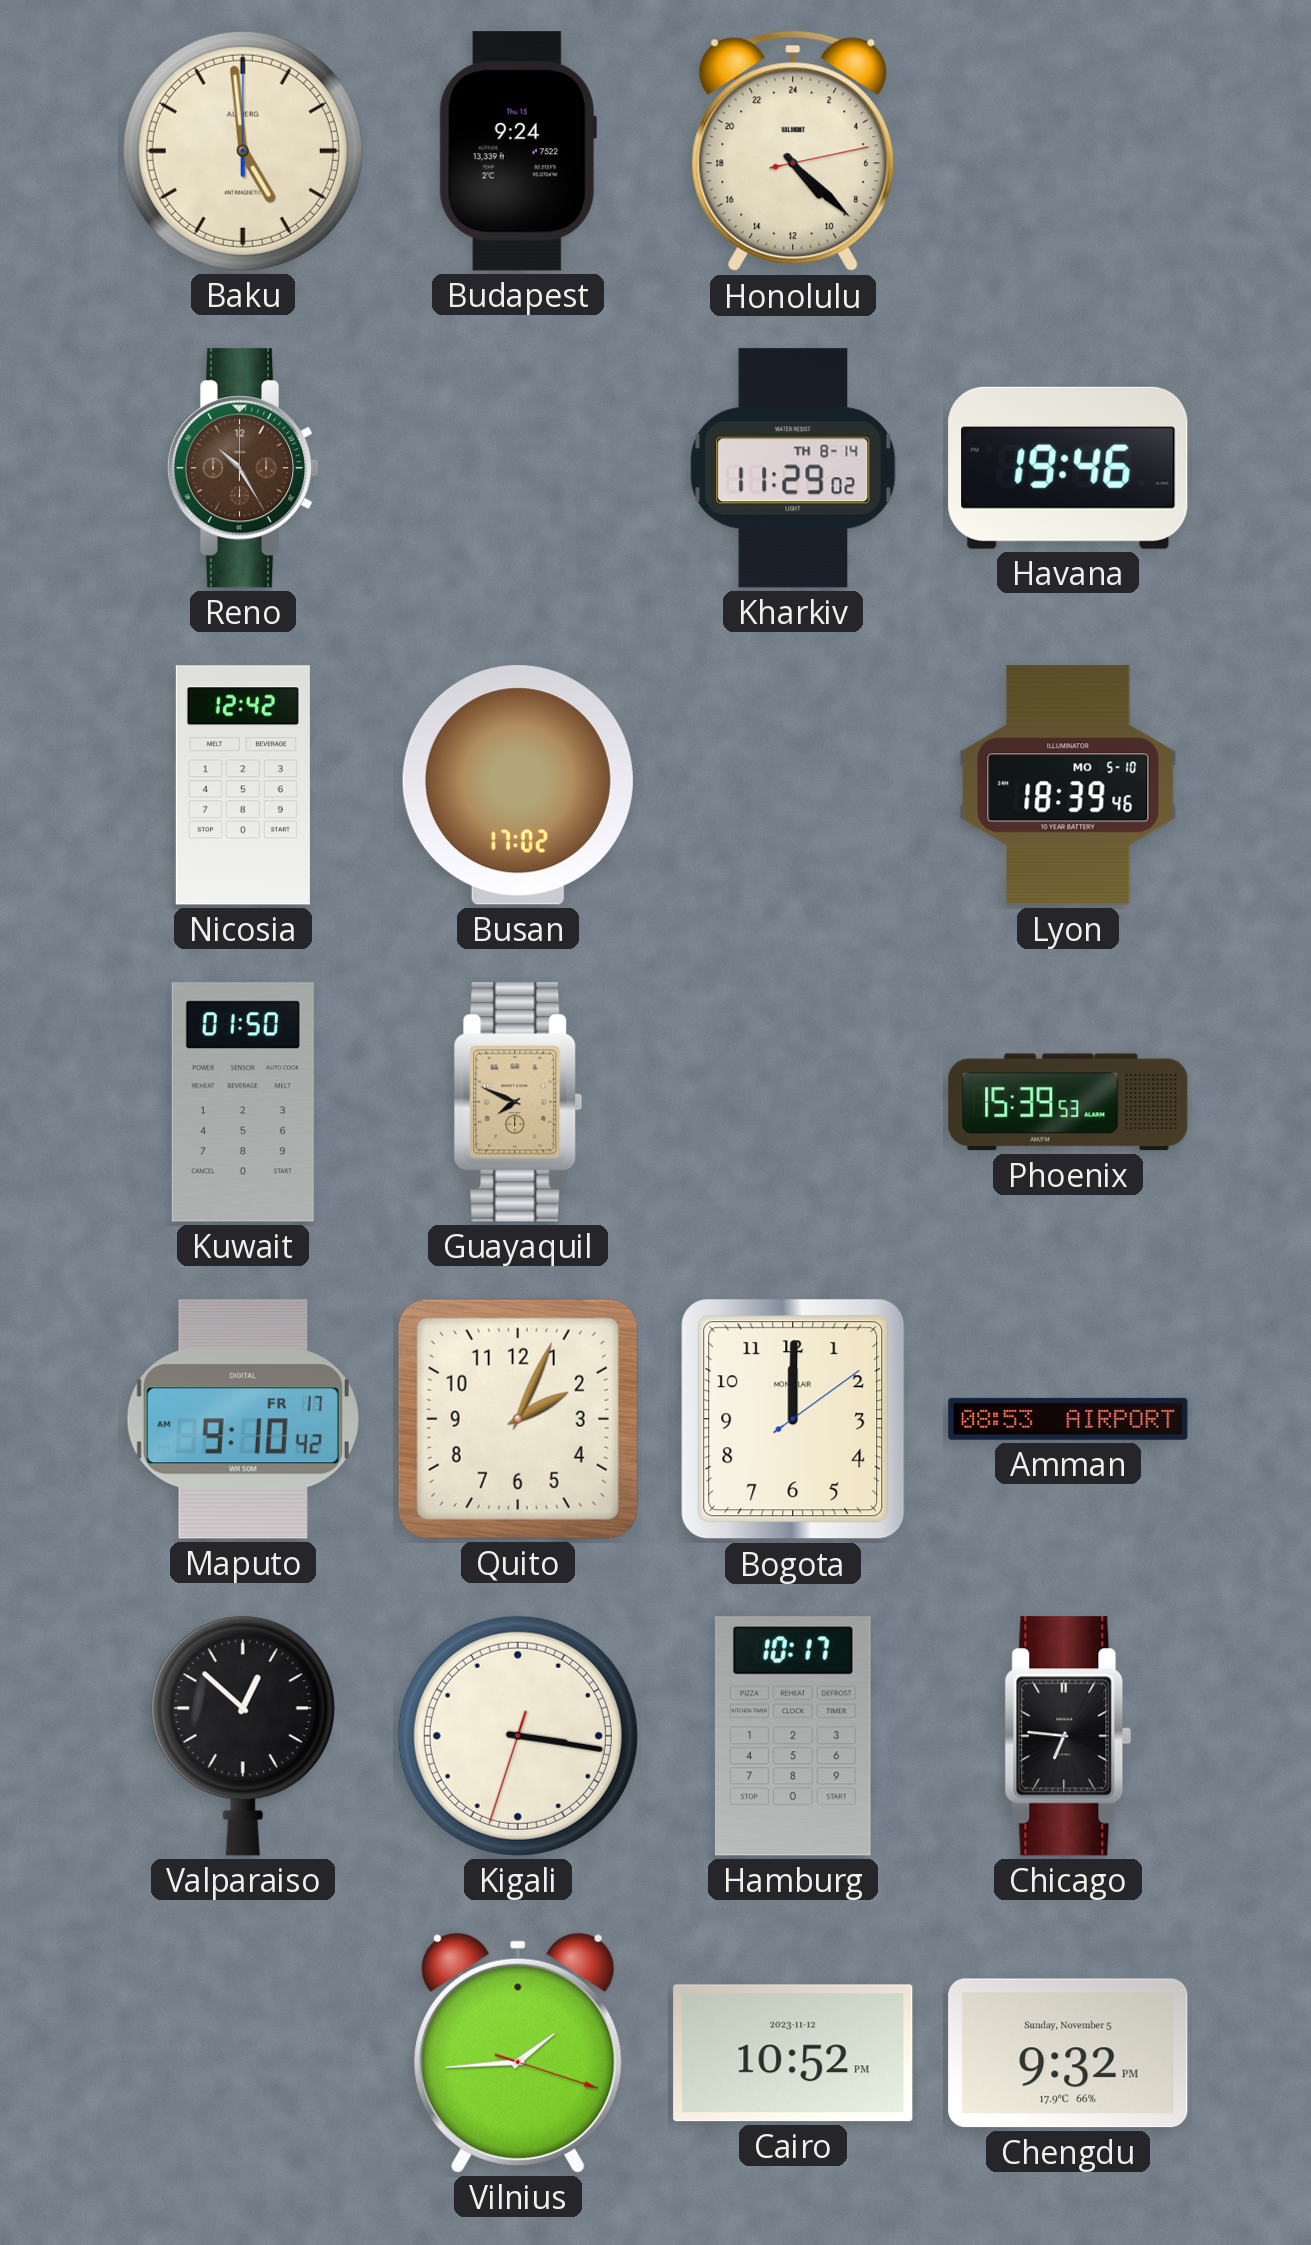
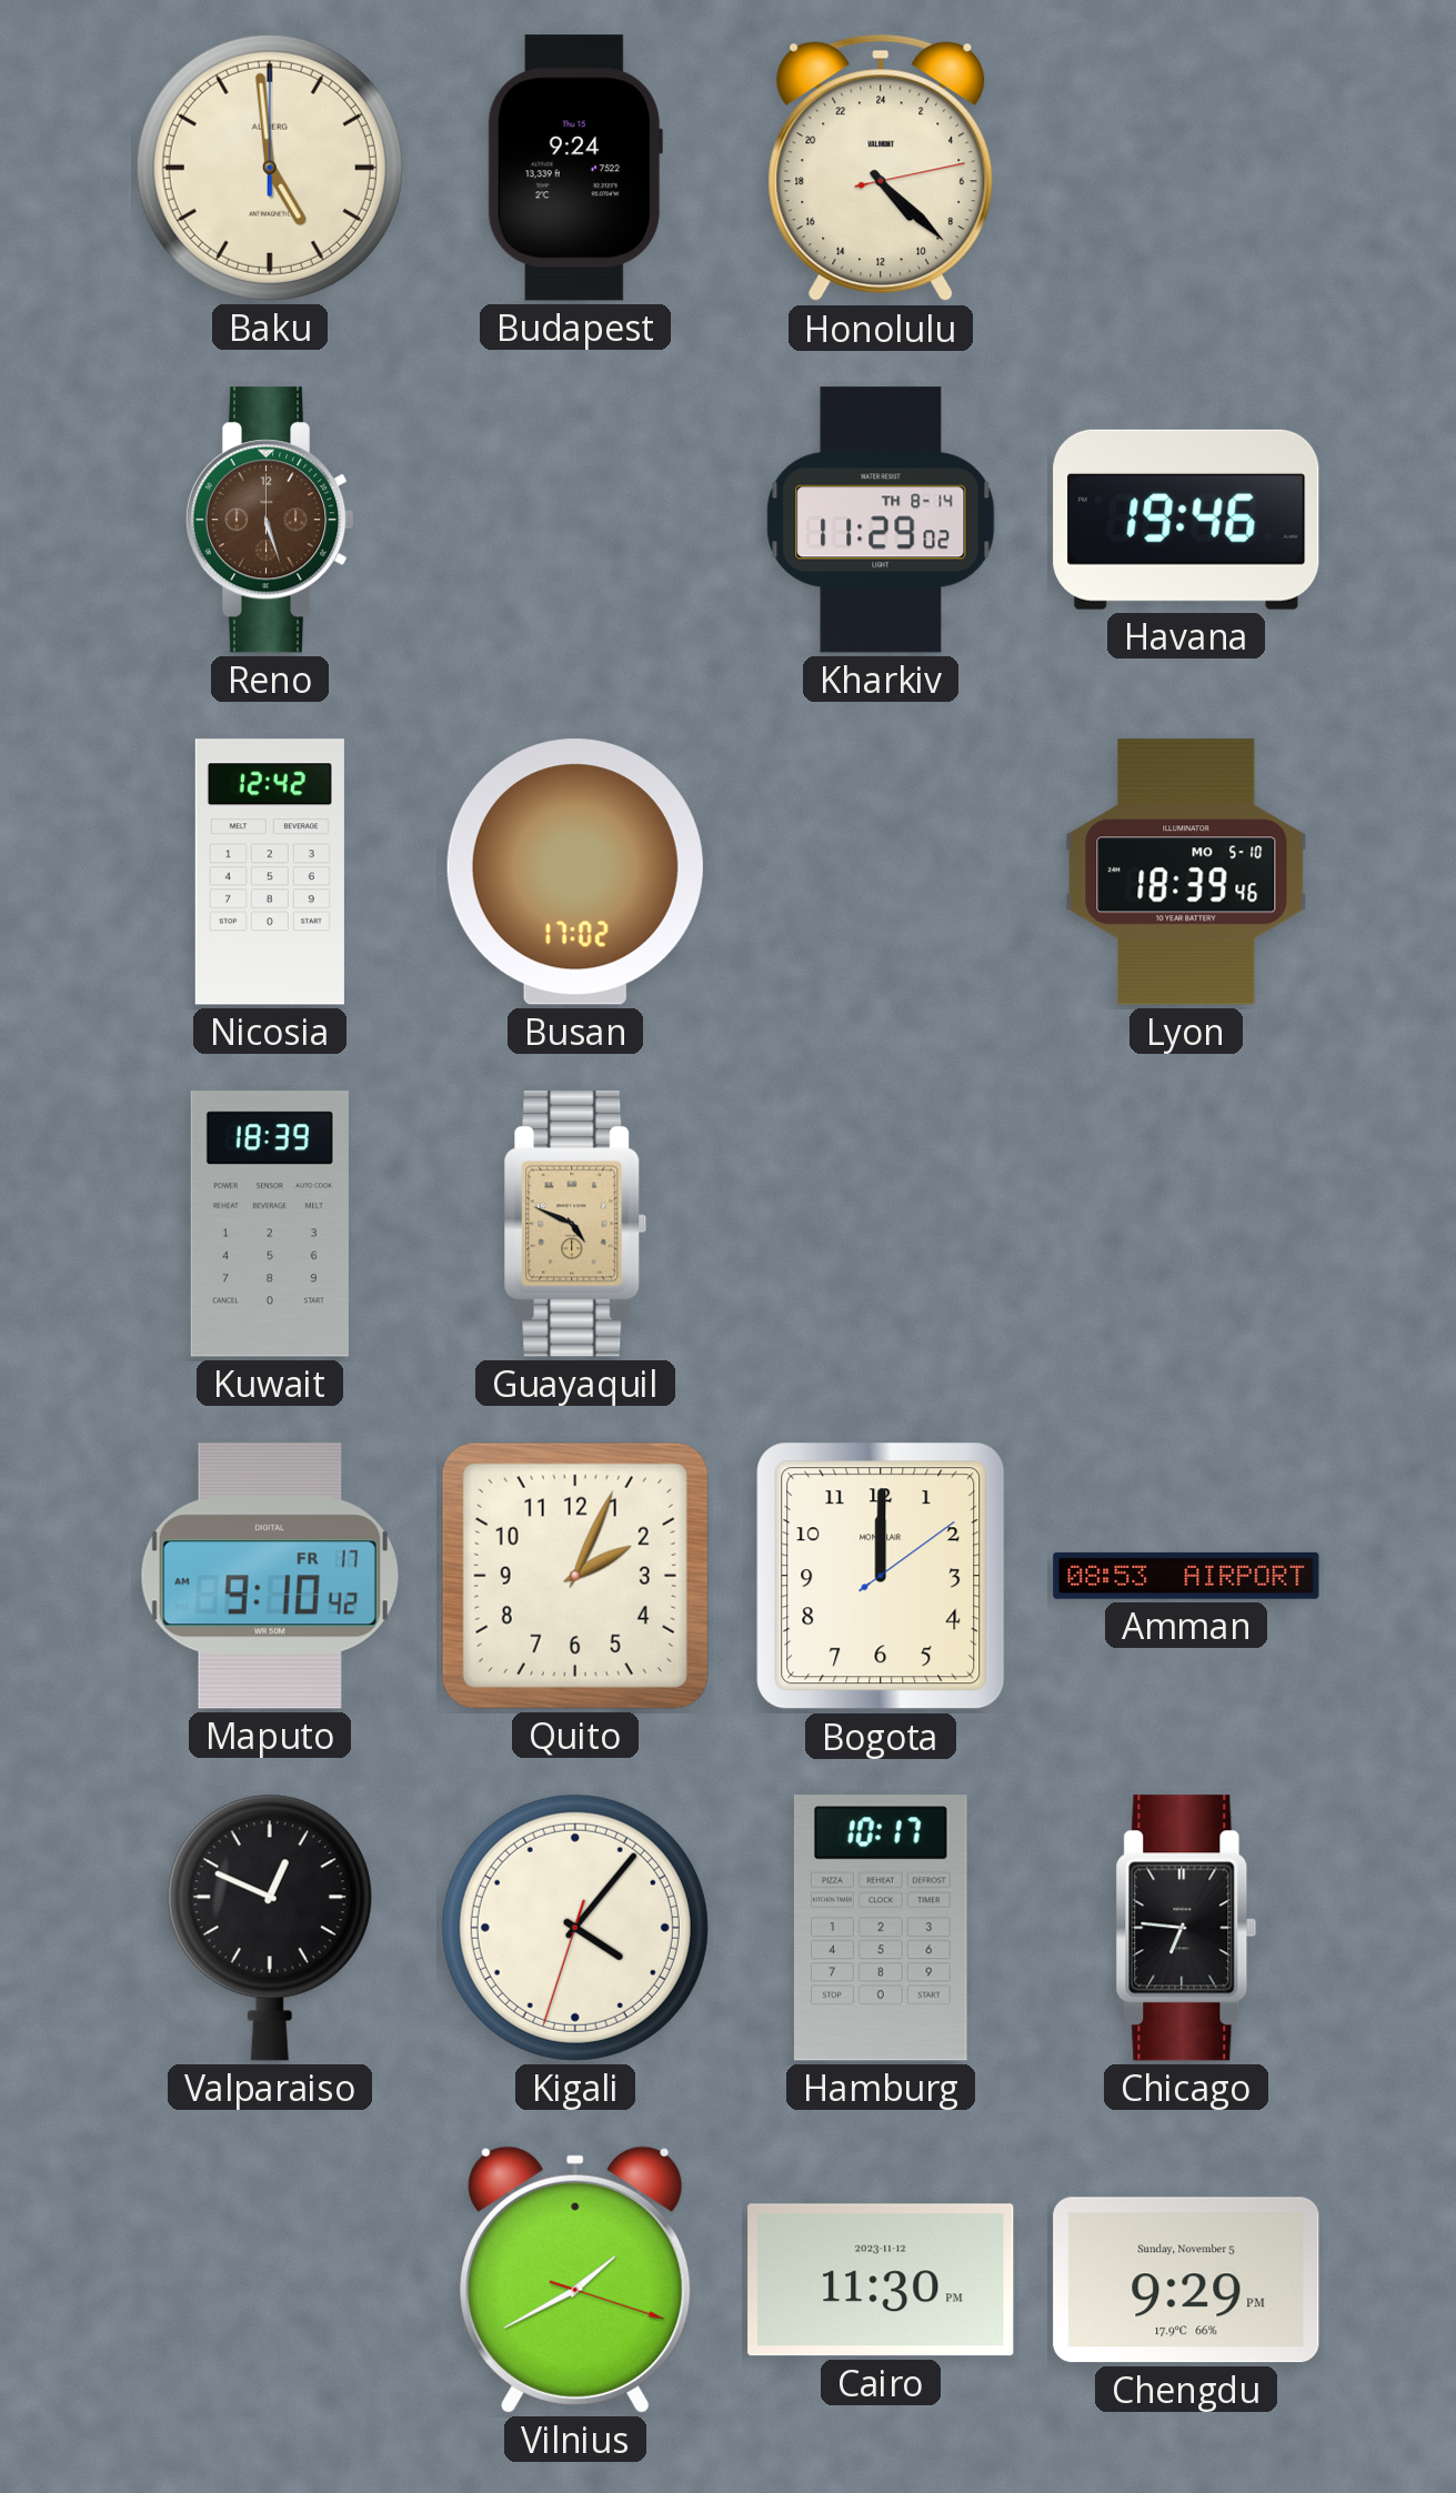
Reno: 10:25 -> 5:27
Kuwait: 01:50 -> 18:39
Guayaquil: 7:49 -> 4:49
Phoenix: 15:39 -> none
Valparaiso: 12:52 -> 12:49
Kigali: 3:16 -> 4:06
Vilnius: 1:44 -> 1:40
Cairo: 10:52 -> 11:30
Chengdu: 9:32 -> 9:29
